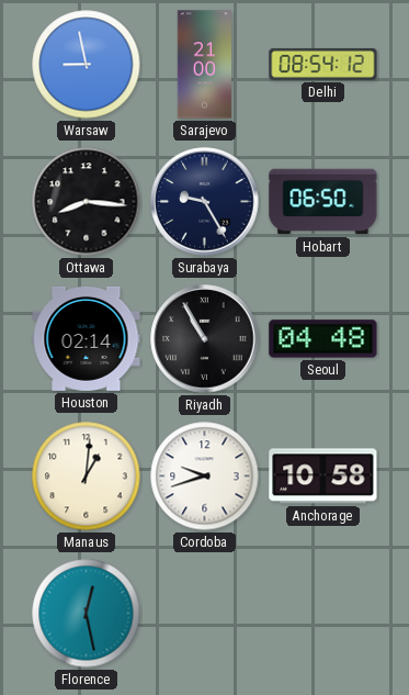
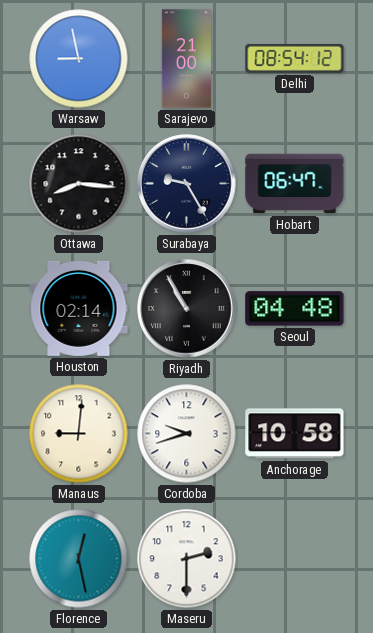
Hobart: 06:50 -> 06:47
Manaus: 1:01 -> 9:01
Maseru: none -> 2:30
